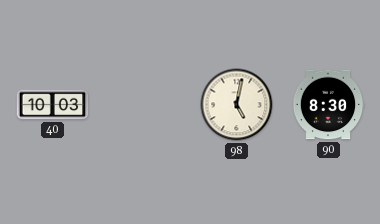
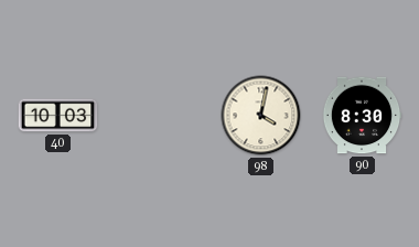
98: 5:02 -> 4:02
